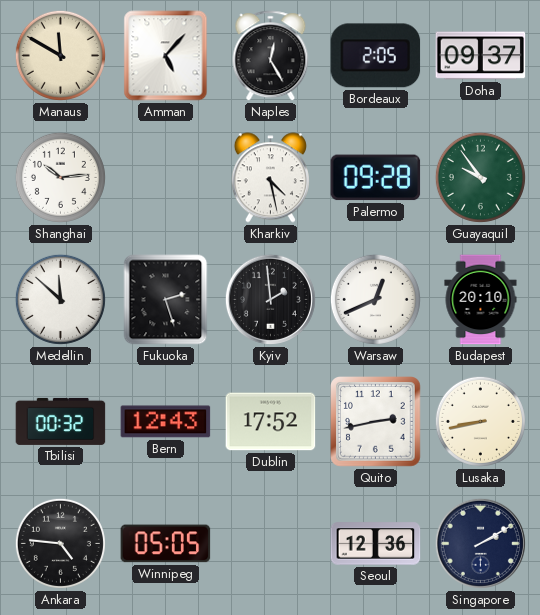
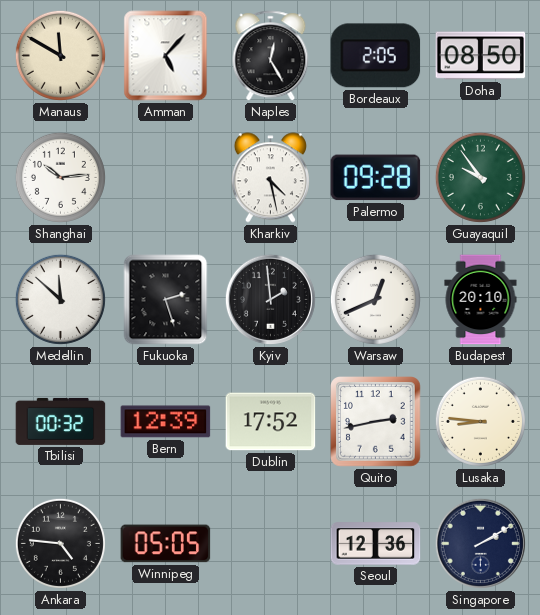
Doha: 09:37 -> 08:50
Bern: 12:43 -> 12:39
Lusaka: 8:43 -> 8:46
